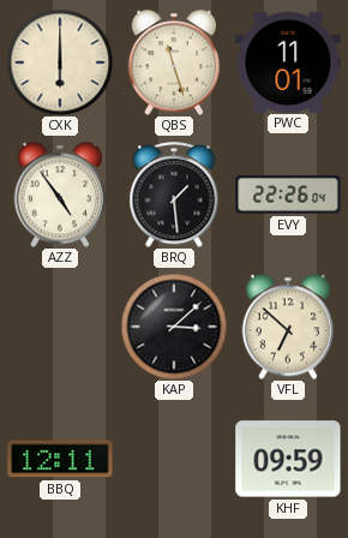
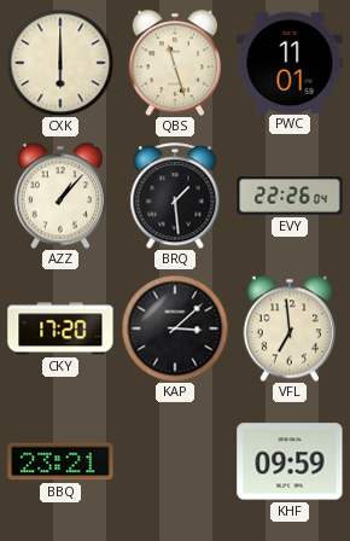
AZZ: 4:54 -> 1:07
CKY: none -> 17:20
VFL: 6:52 -> 6:59
BBQ: 12:11 -> 23:21
